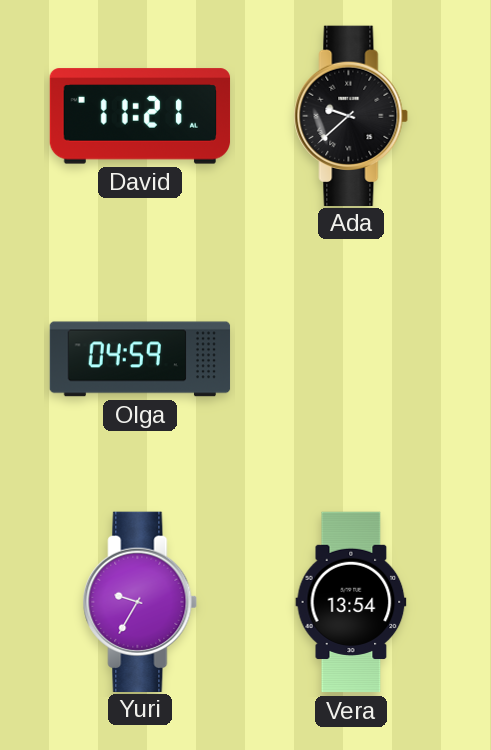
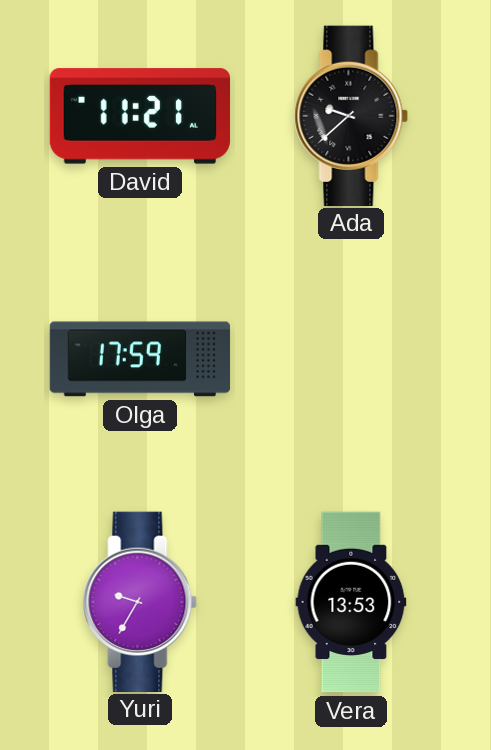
Olga: 04:59 -> 17:59
Vera: 13:54 -> 13:53
